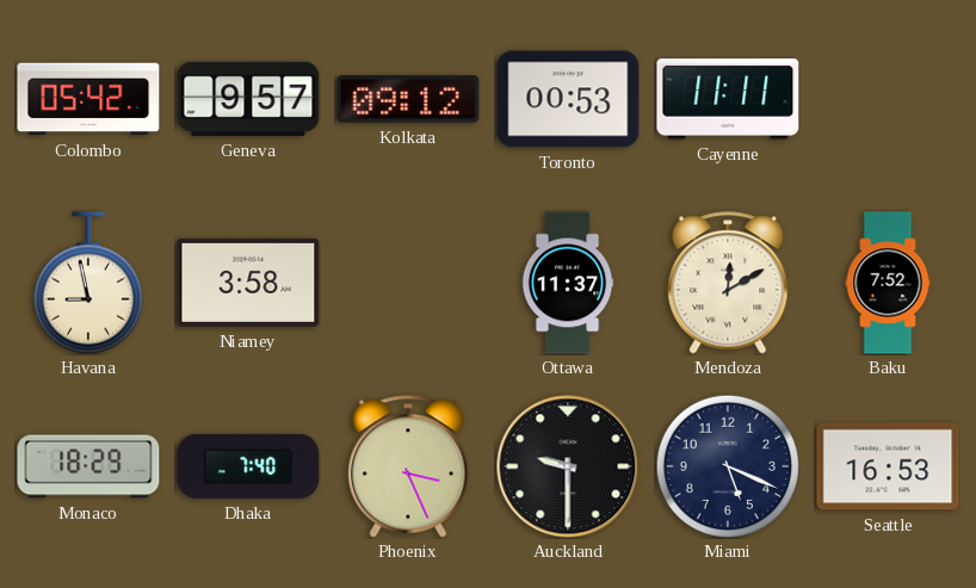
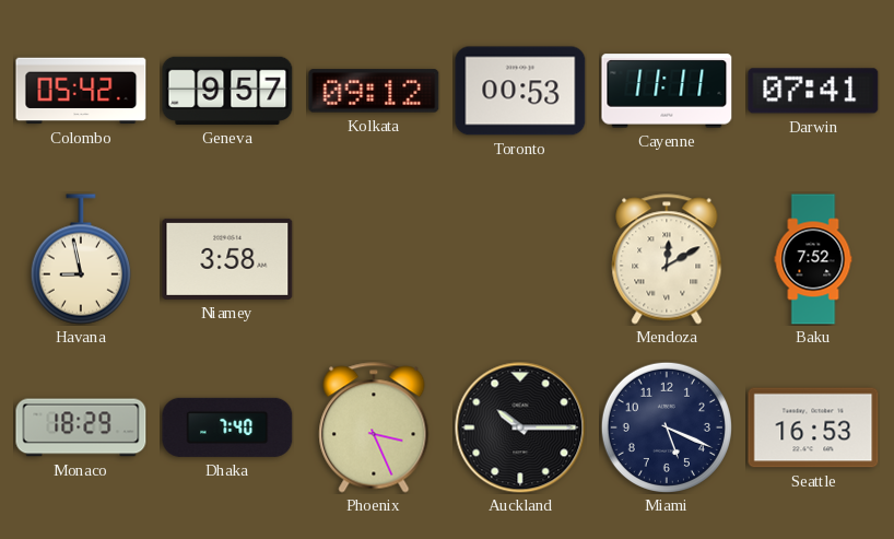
Darwin: none -> 07:41
Ottawa: 11:37 -> none
Auckland: 9:30 -> 10:15
